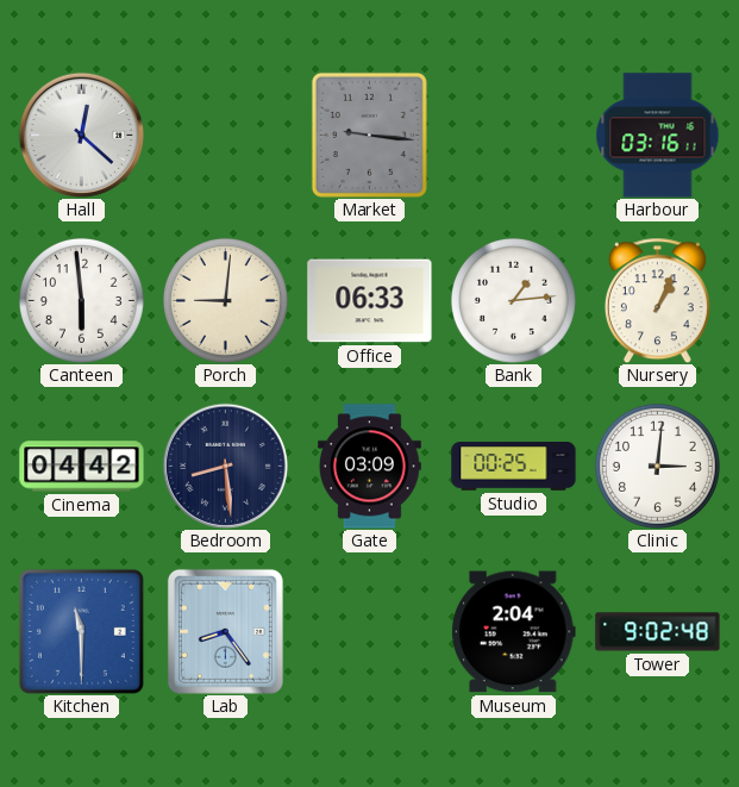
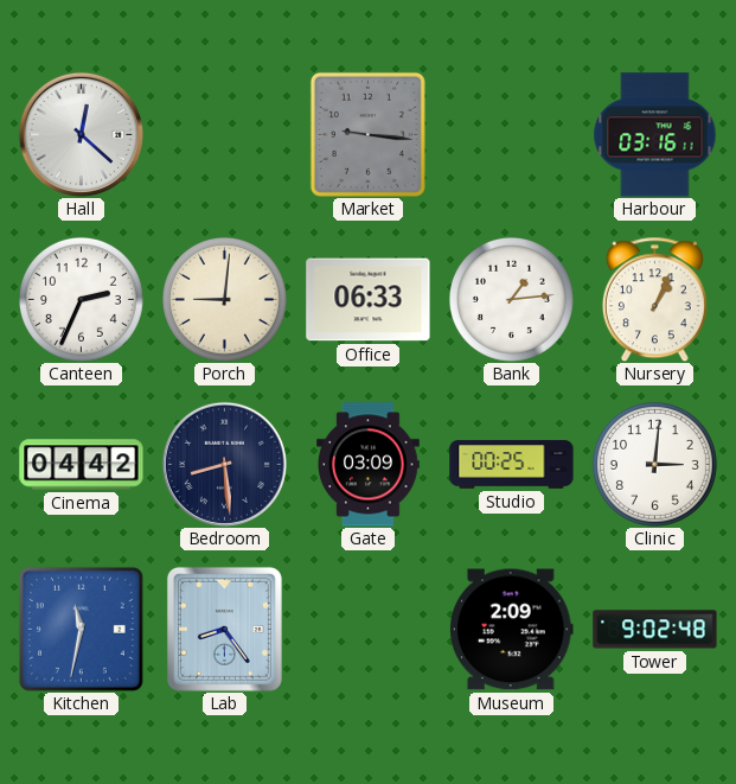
Canteen: 5:59 -> 2:34
Kitchen: 11:30 -> 11:32
Museum: 2:04 -> 2:09
